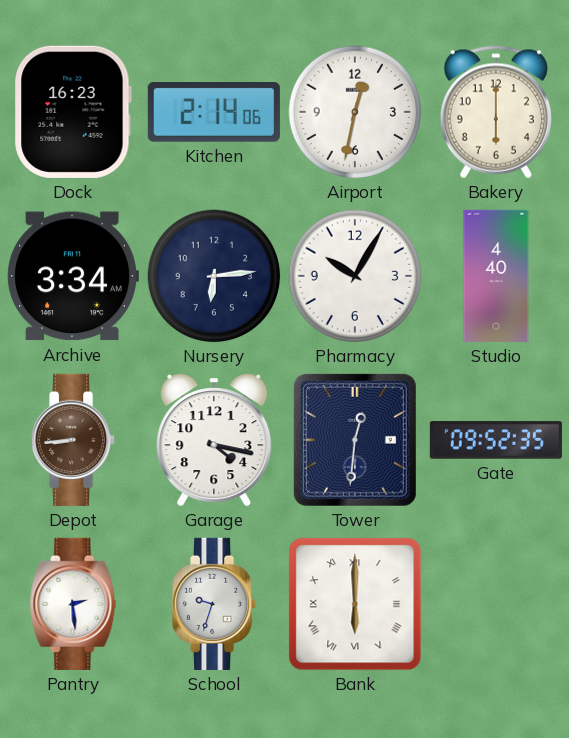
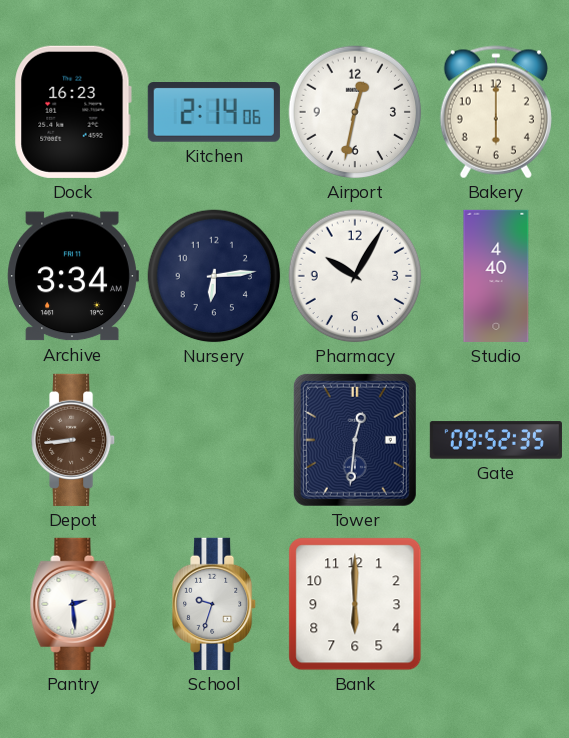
Garage: 4:17 -> none
Bank numerals: Roman -> Arabic
